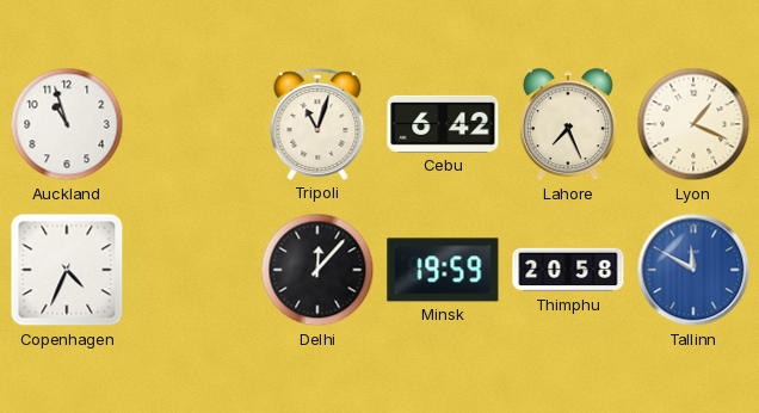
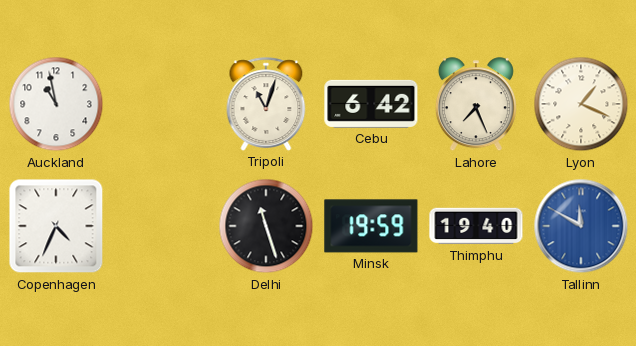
Auckland: 10:57 -> 10:58
Delhi: 12:07 -> 11:27
Thimphu: 20:58 -> 19:40
